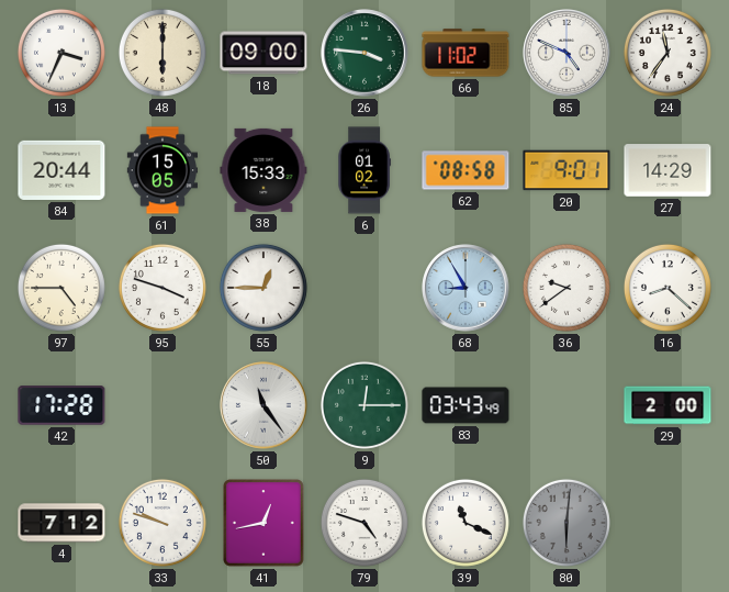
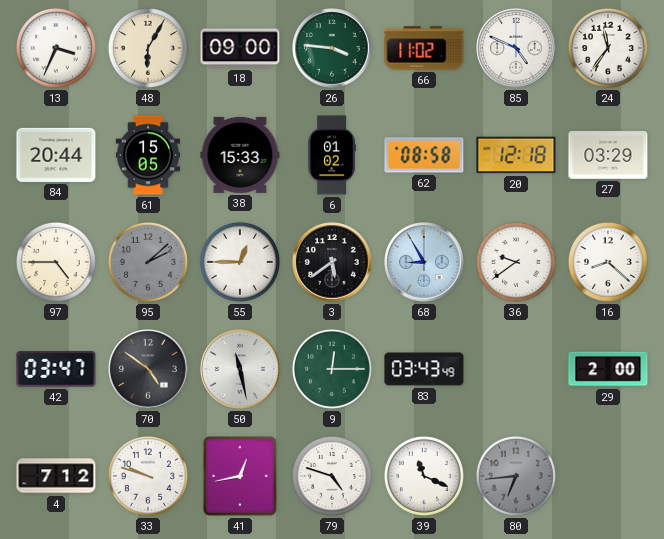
48: 6:00 -> 6:05
20: 9:01 -> 12:18
27: 14:29 -> 03:29
95: 3:48 -> 2:08
95 dial: white -> grey
3: none -> 5:39
42: 17:28 -> 03:47
70: none -> 4:51
50: 11:24 -> 11:28
80: 6:01 -> 6:44
